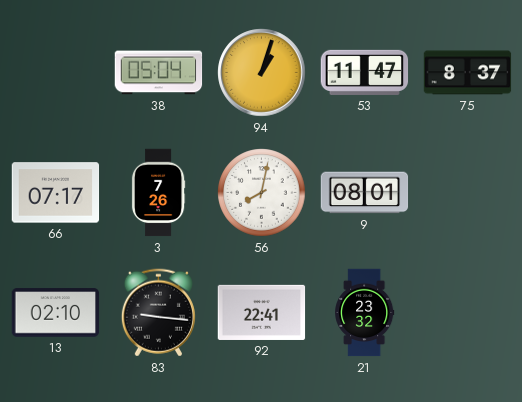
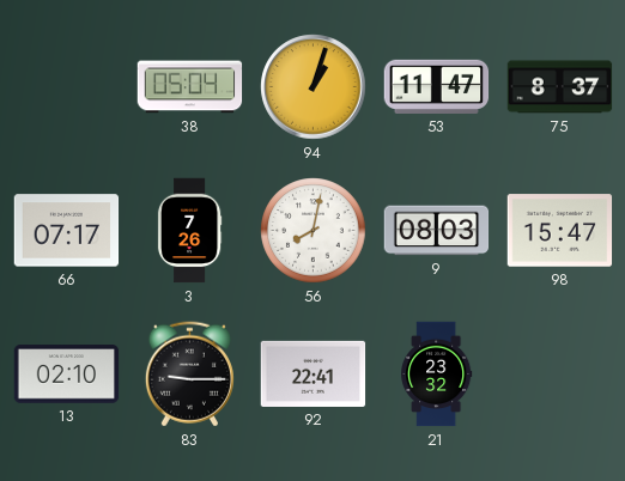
9: 08:01 -> 08:03
98: none -> 15:47
83: 9:16 -> 9:15
